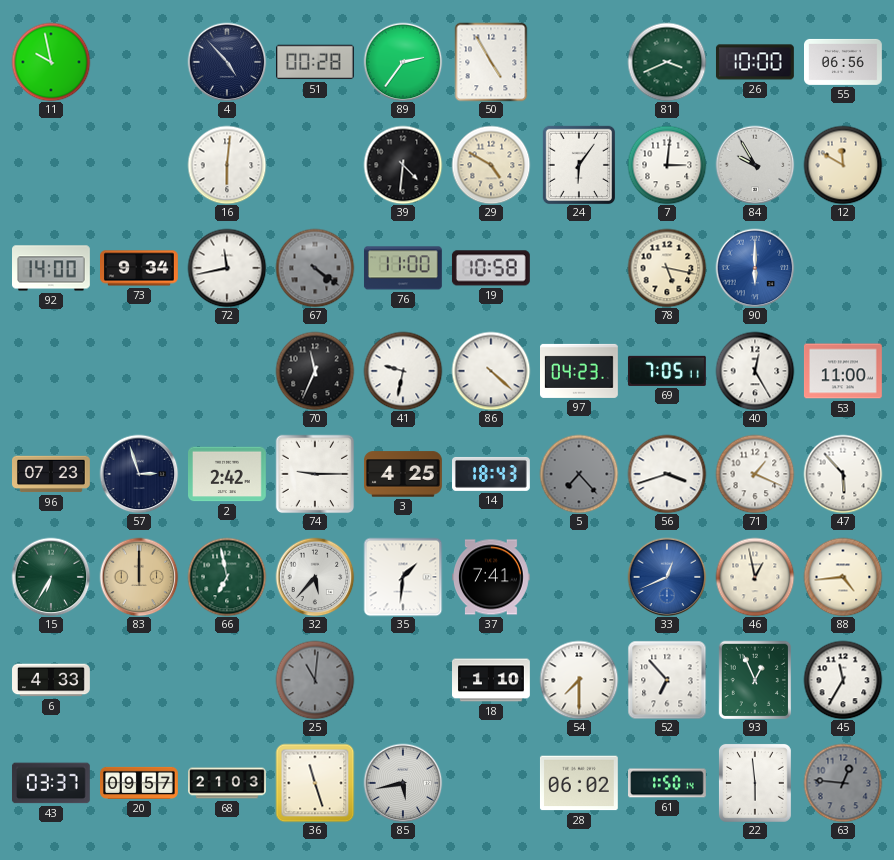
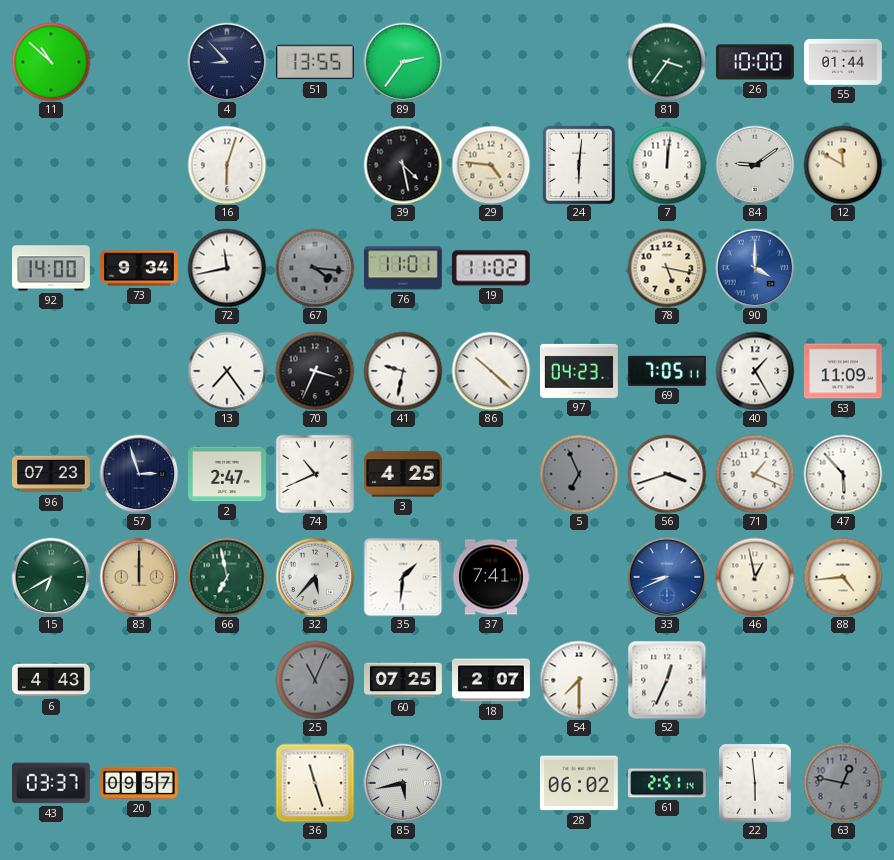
11: 9:58 -> 10:52
4: 4:53 -> 8:53
51: 00:28 -> 13:55
50: 4:55 -> none
81: 3:41 -> 3:36
55: 06:56 -> 01:44
16: 6:01 -> 6:03
39: 4:31 -> 4:28
29: 4:50 -> 4:46
24: 6:06 -> 6:01
7: 3:01 -> 12:01
84: 9:55 -> 9:09
67: 4:21 -> 4:16
76: 11:00 -> 11:01
19: 10:58 -> 11:02
90: 6:00 -> 4:00
13: none -> 7:24
70: 11:34 -> 3:34
86: 4:22 -> 10:22
40: 12:25 -> 1:25
53: 11:00 -> 11:09
2: 2:42 -> 2:47
74: 9:15 -> 10:41
14: 18:43 -> none
5: 7:23 -> 6:56
15: 6:35 -> 6:40
33: 12:41 -> 8:41
6: 4:33 -> 4:43
25: 11:01 -> 11:04
60: none -> 07:25
18: 1:10 -> 2:07
52: 6:53 -> 12:34
93: 12:56 -> none
45: 11:35 -> none
68: 21:03 -> none
61: 1:50 -> 2:51
63: 12:46 -> 12:47
